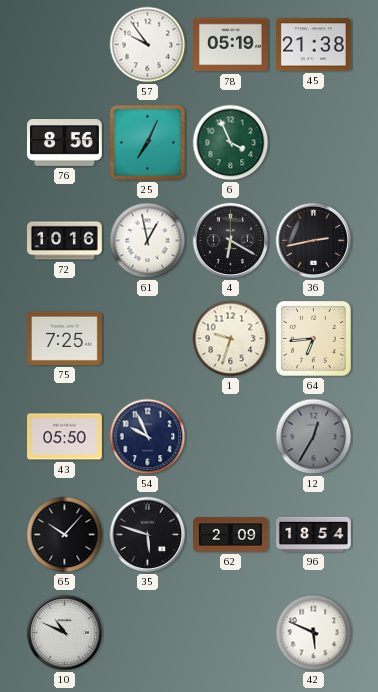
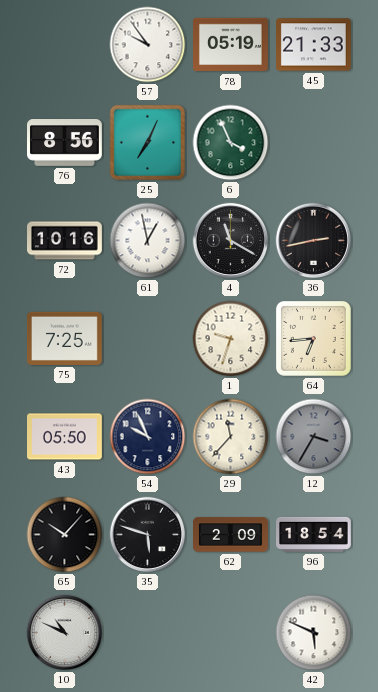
45: 21:38 -> 21:33
4: 6:20 -> 11:20
29: none -> 11:37
12: 12:35 -> 3:35
